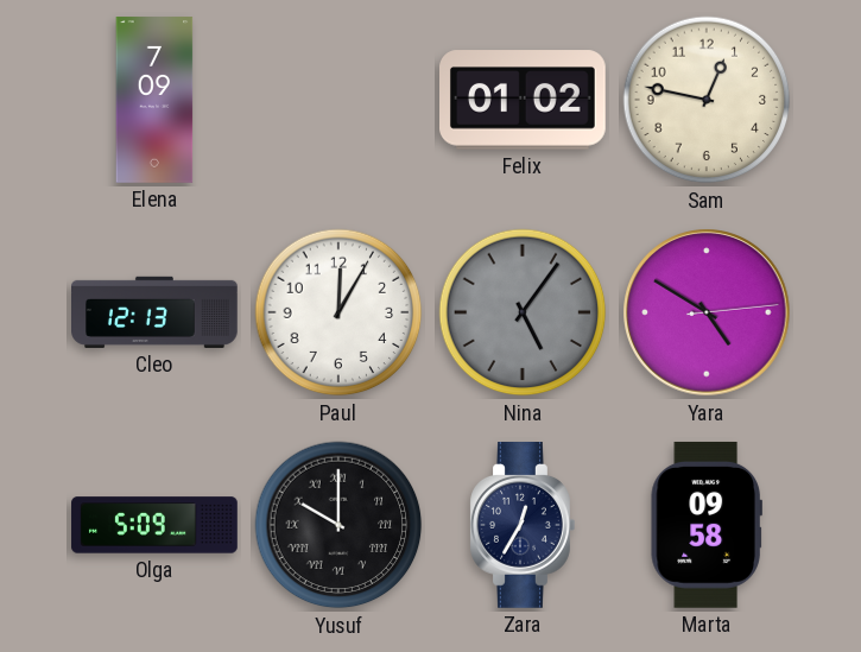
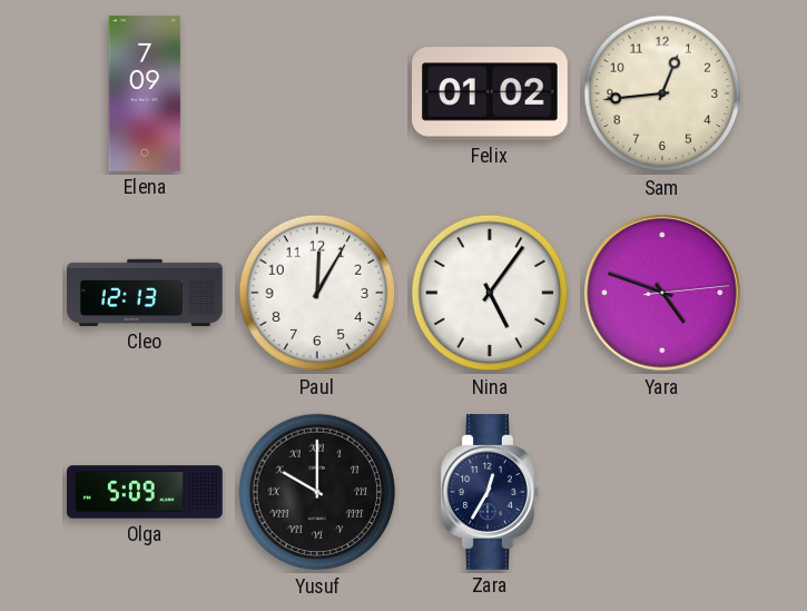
Sam: 12:47 -> 12:44
Nina dial: grey -> white
Yara: 4:50 -> 4:48
Marta: 09:58 -> none
